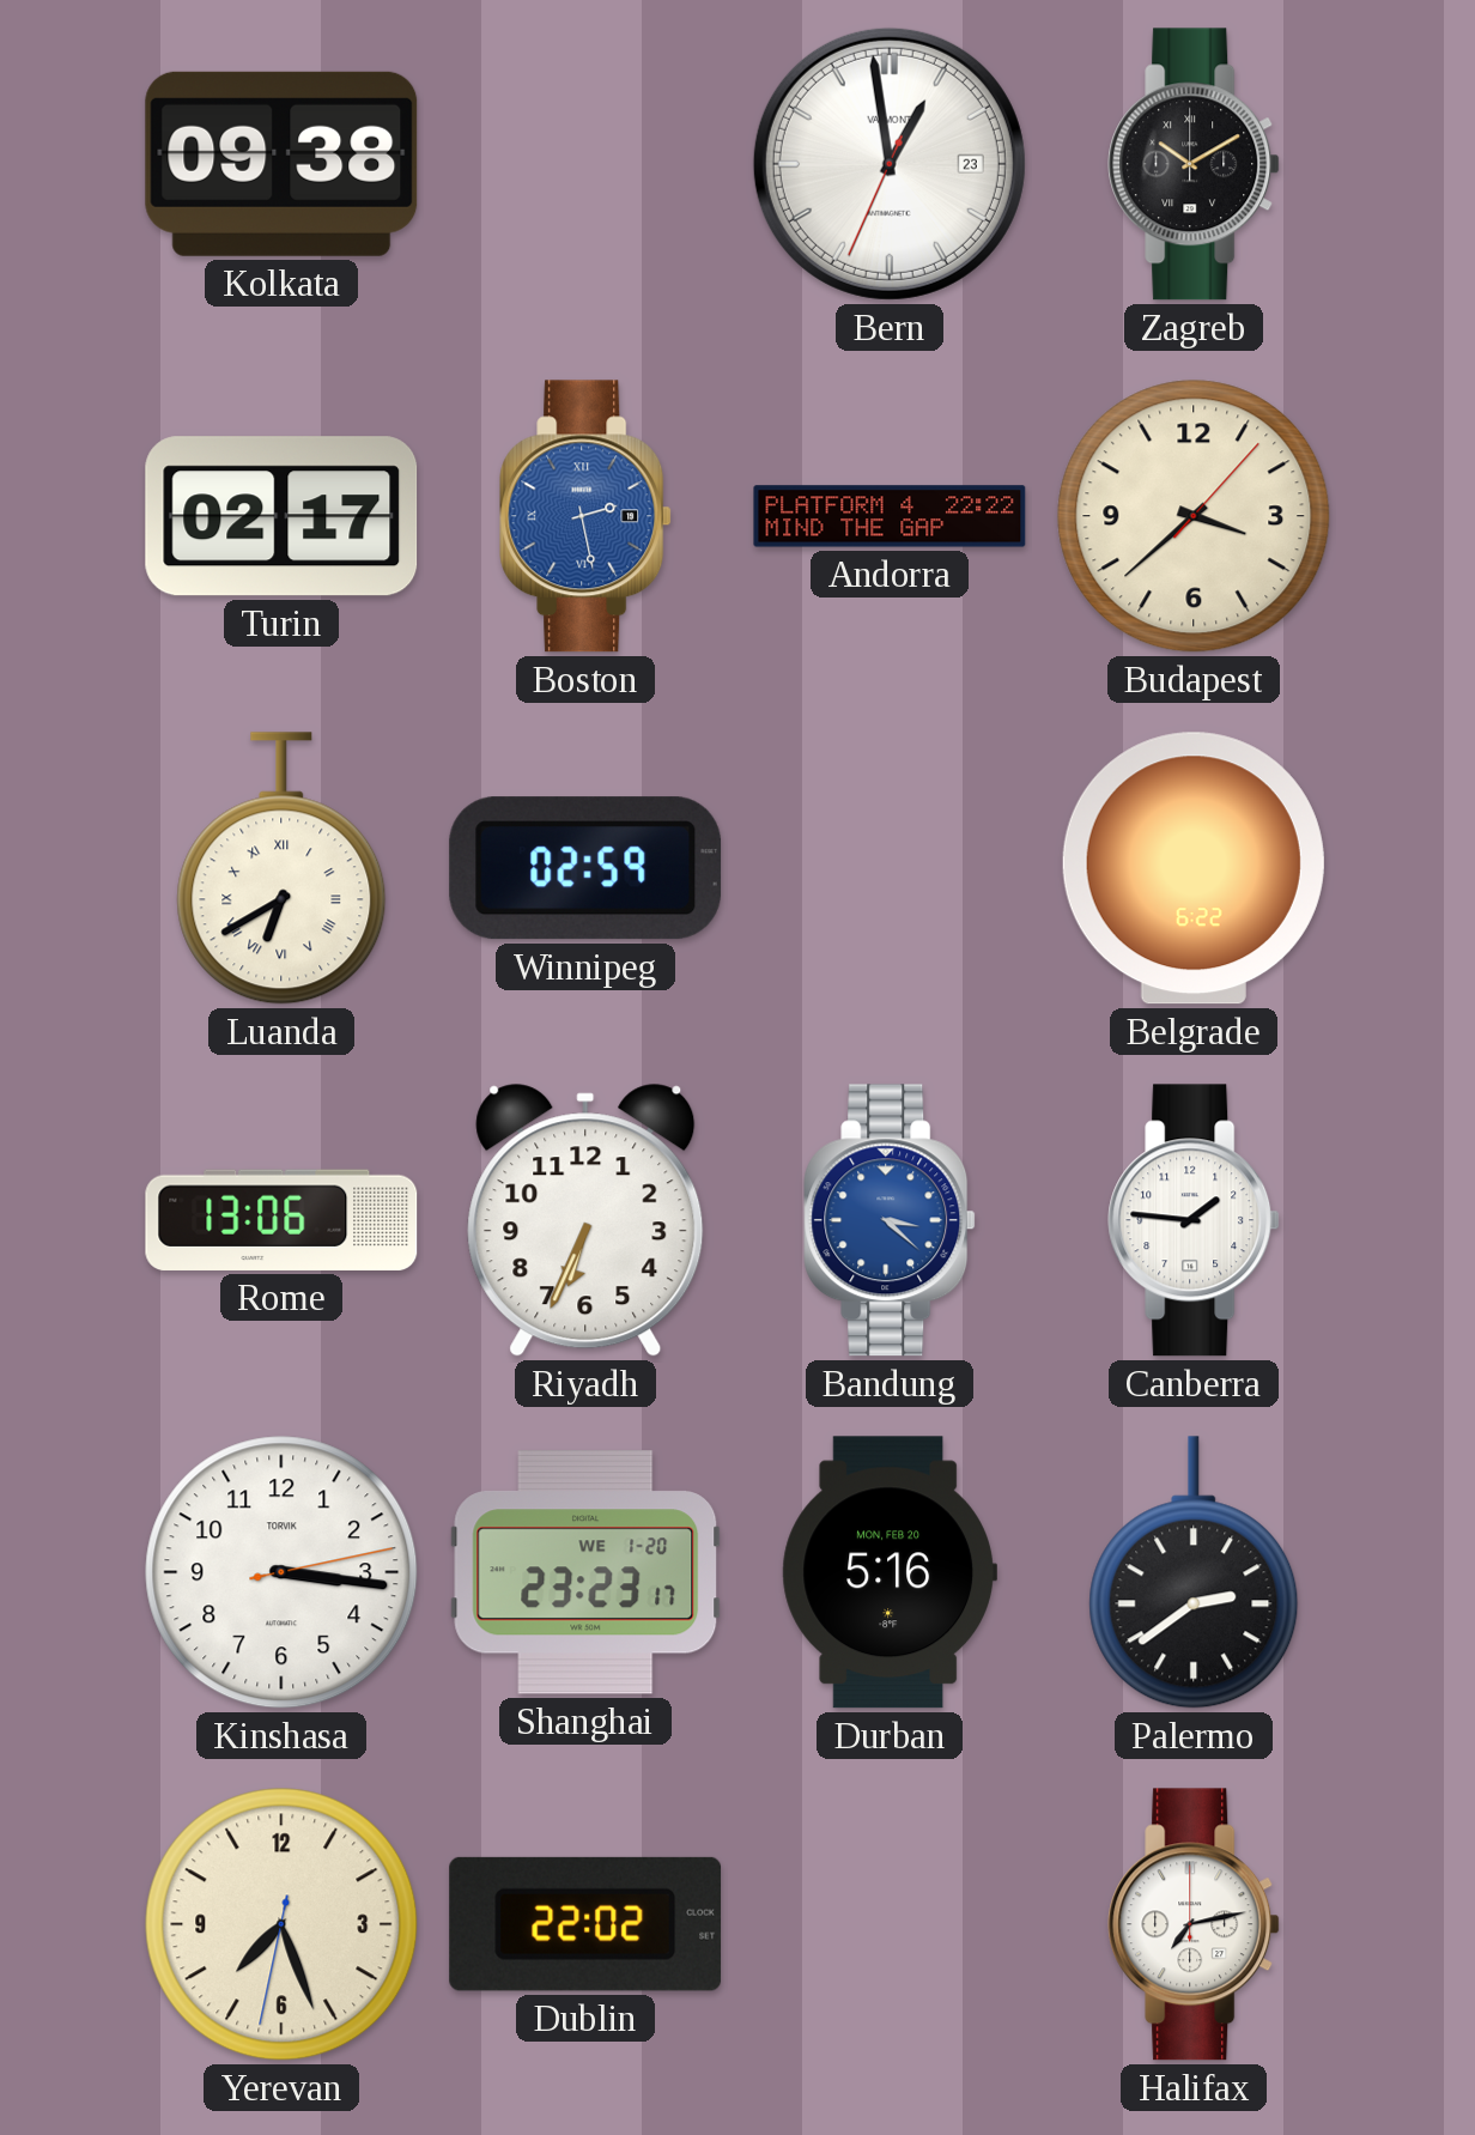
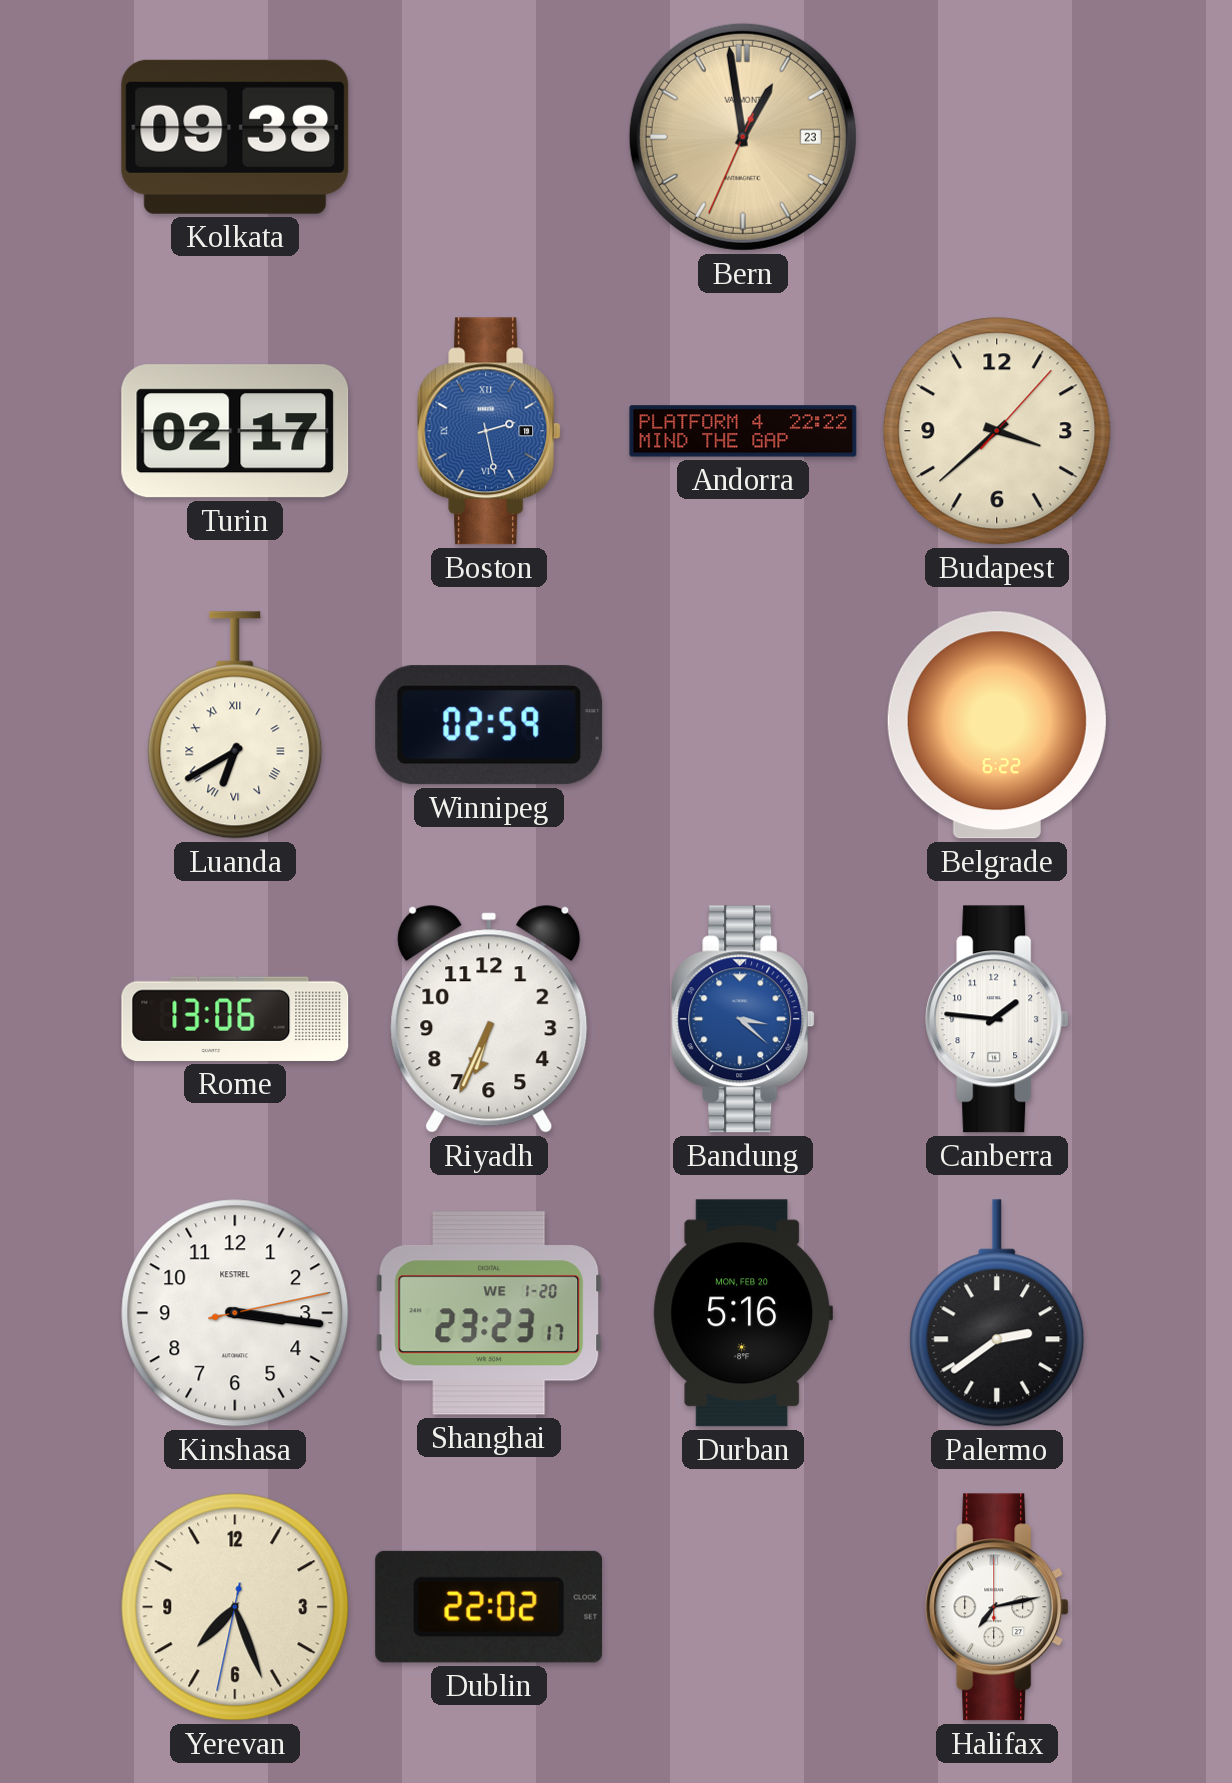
Bern dial: white -> champagne
Zagreb: 10:10 -> none
Kinshasa brand: TORVIK -> KESTREL
